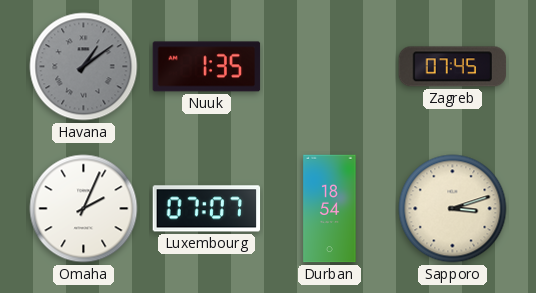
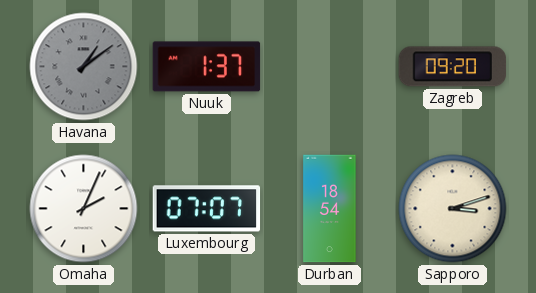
Nuuk: 1:35 -> 1:37
Zagreb: 07:45 -> 09:20
